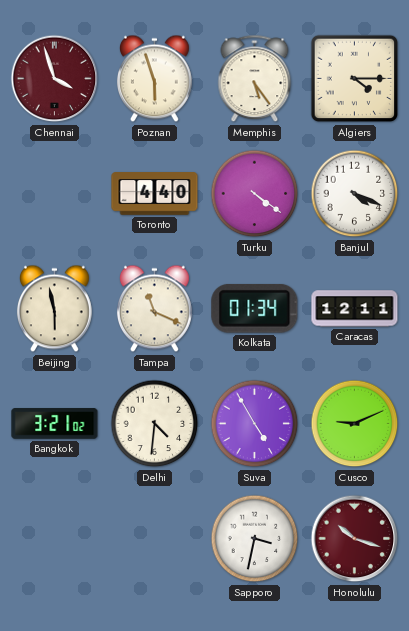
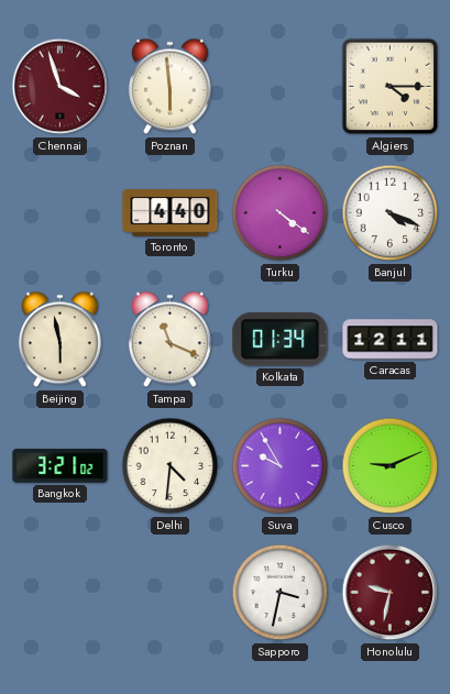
Poznan: 5:57 -> 5:59
Memphis: 5:24 -> none
Suva: 4:55 -> 9:55
Honolulu: 10:18 -> 9:32
